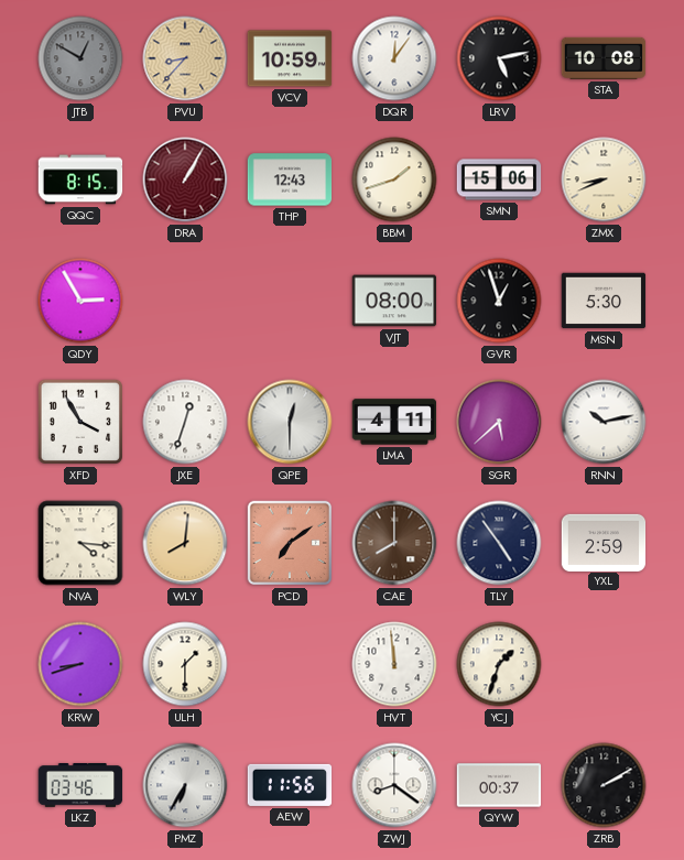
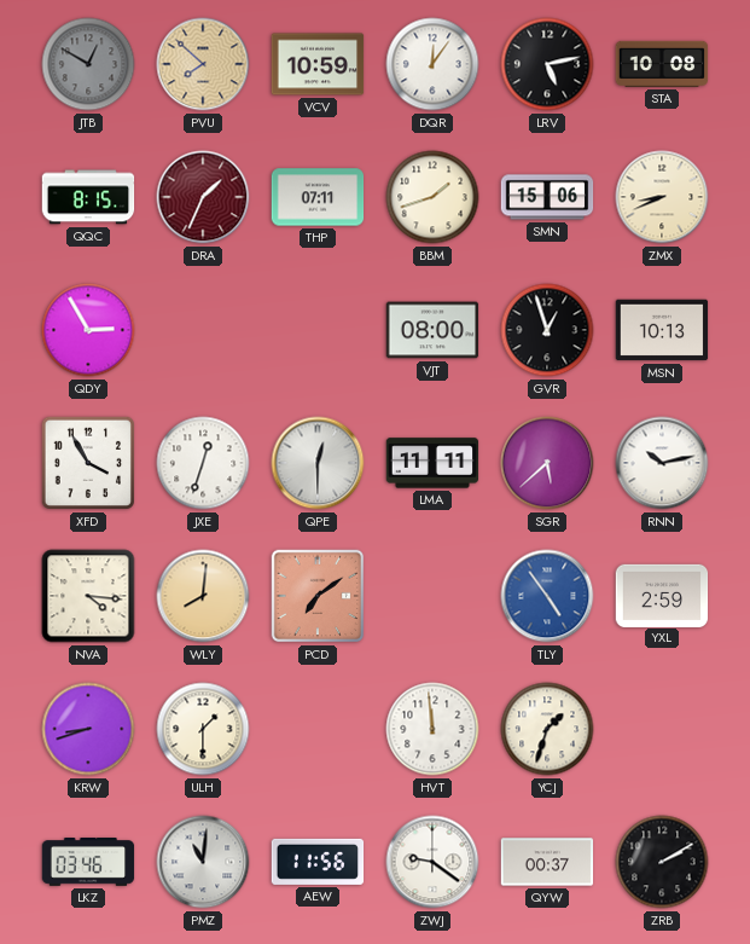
PVU: 8:37 -> 7:52
DRA: 1:05 -> 1:34
THP: 12:43 -> 07:11
MSN: 5:30 -> 10:13
LMA: 4:11 -> 11:11
CAE: 8:00 -> none
TLY dial: navy -> blue
PMZ: 6:35 -> 11:01
ZWJ: 8:21 -> 9:21
